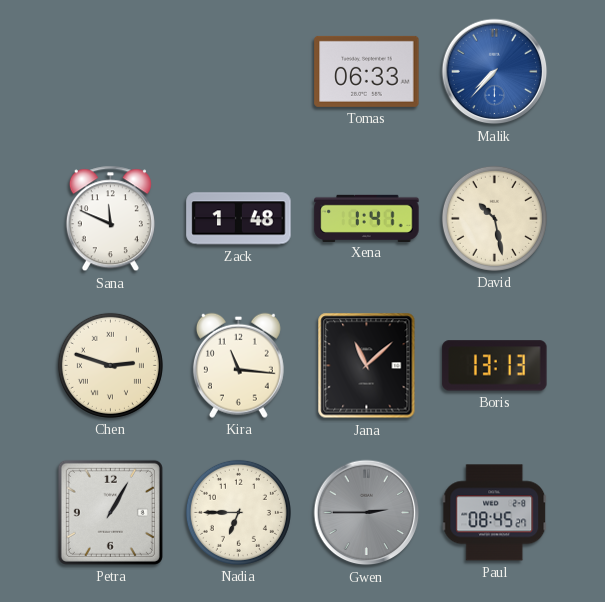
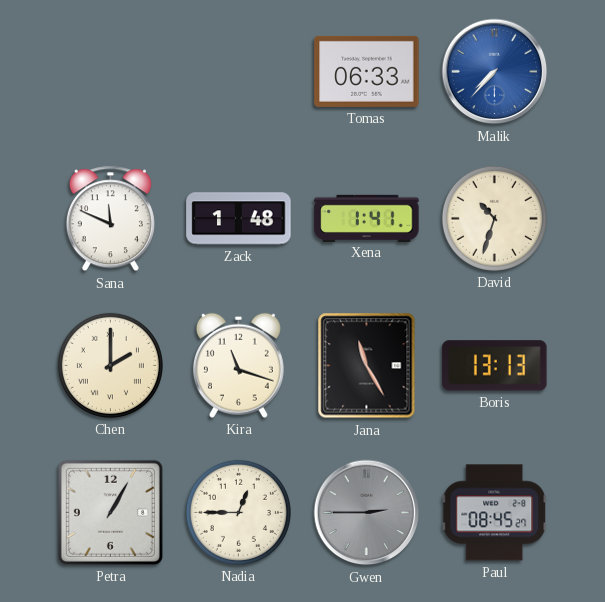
David: 10:28 -> 10:33
Chen: 2:48 -> 2:00
Kira: 11:16 -> 11:18
Jana: 11:08 -> 11:25
Nadia: 6:45 -> 12:45
